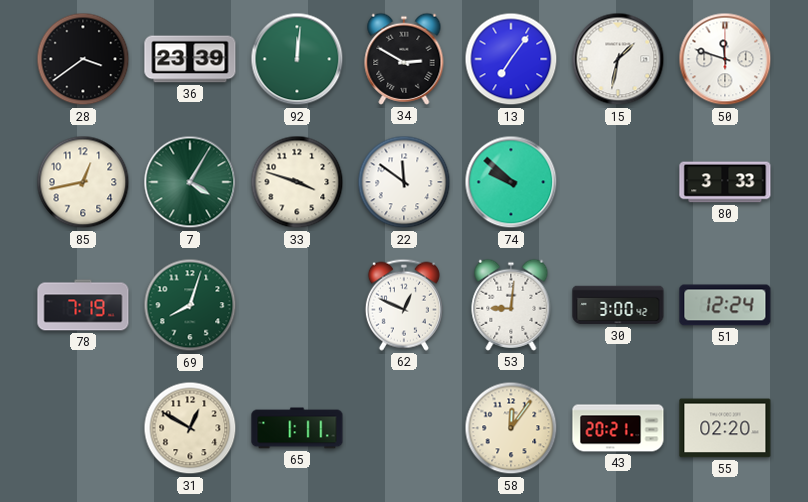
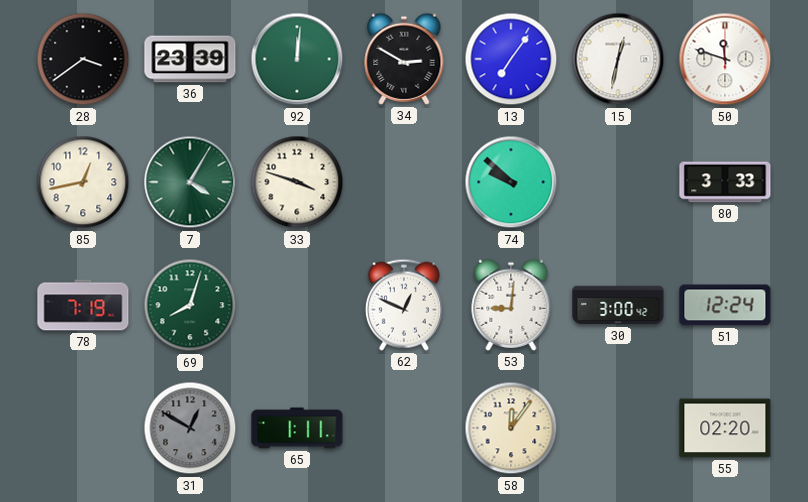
15: 1:32 -> 12:32
22: 11:51 -> none
31 dial: cream -> grey
43: 20:21 -> none
